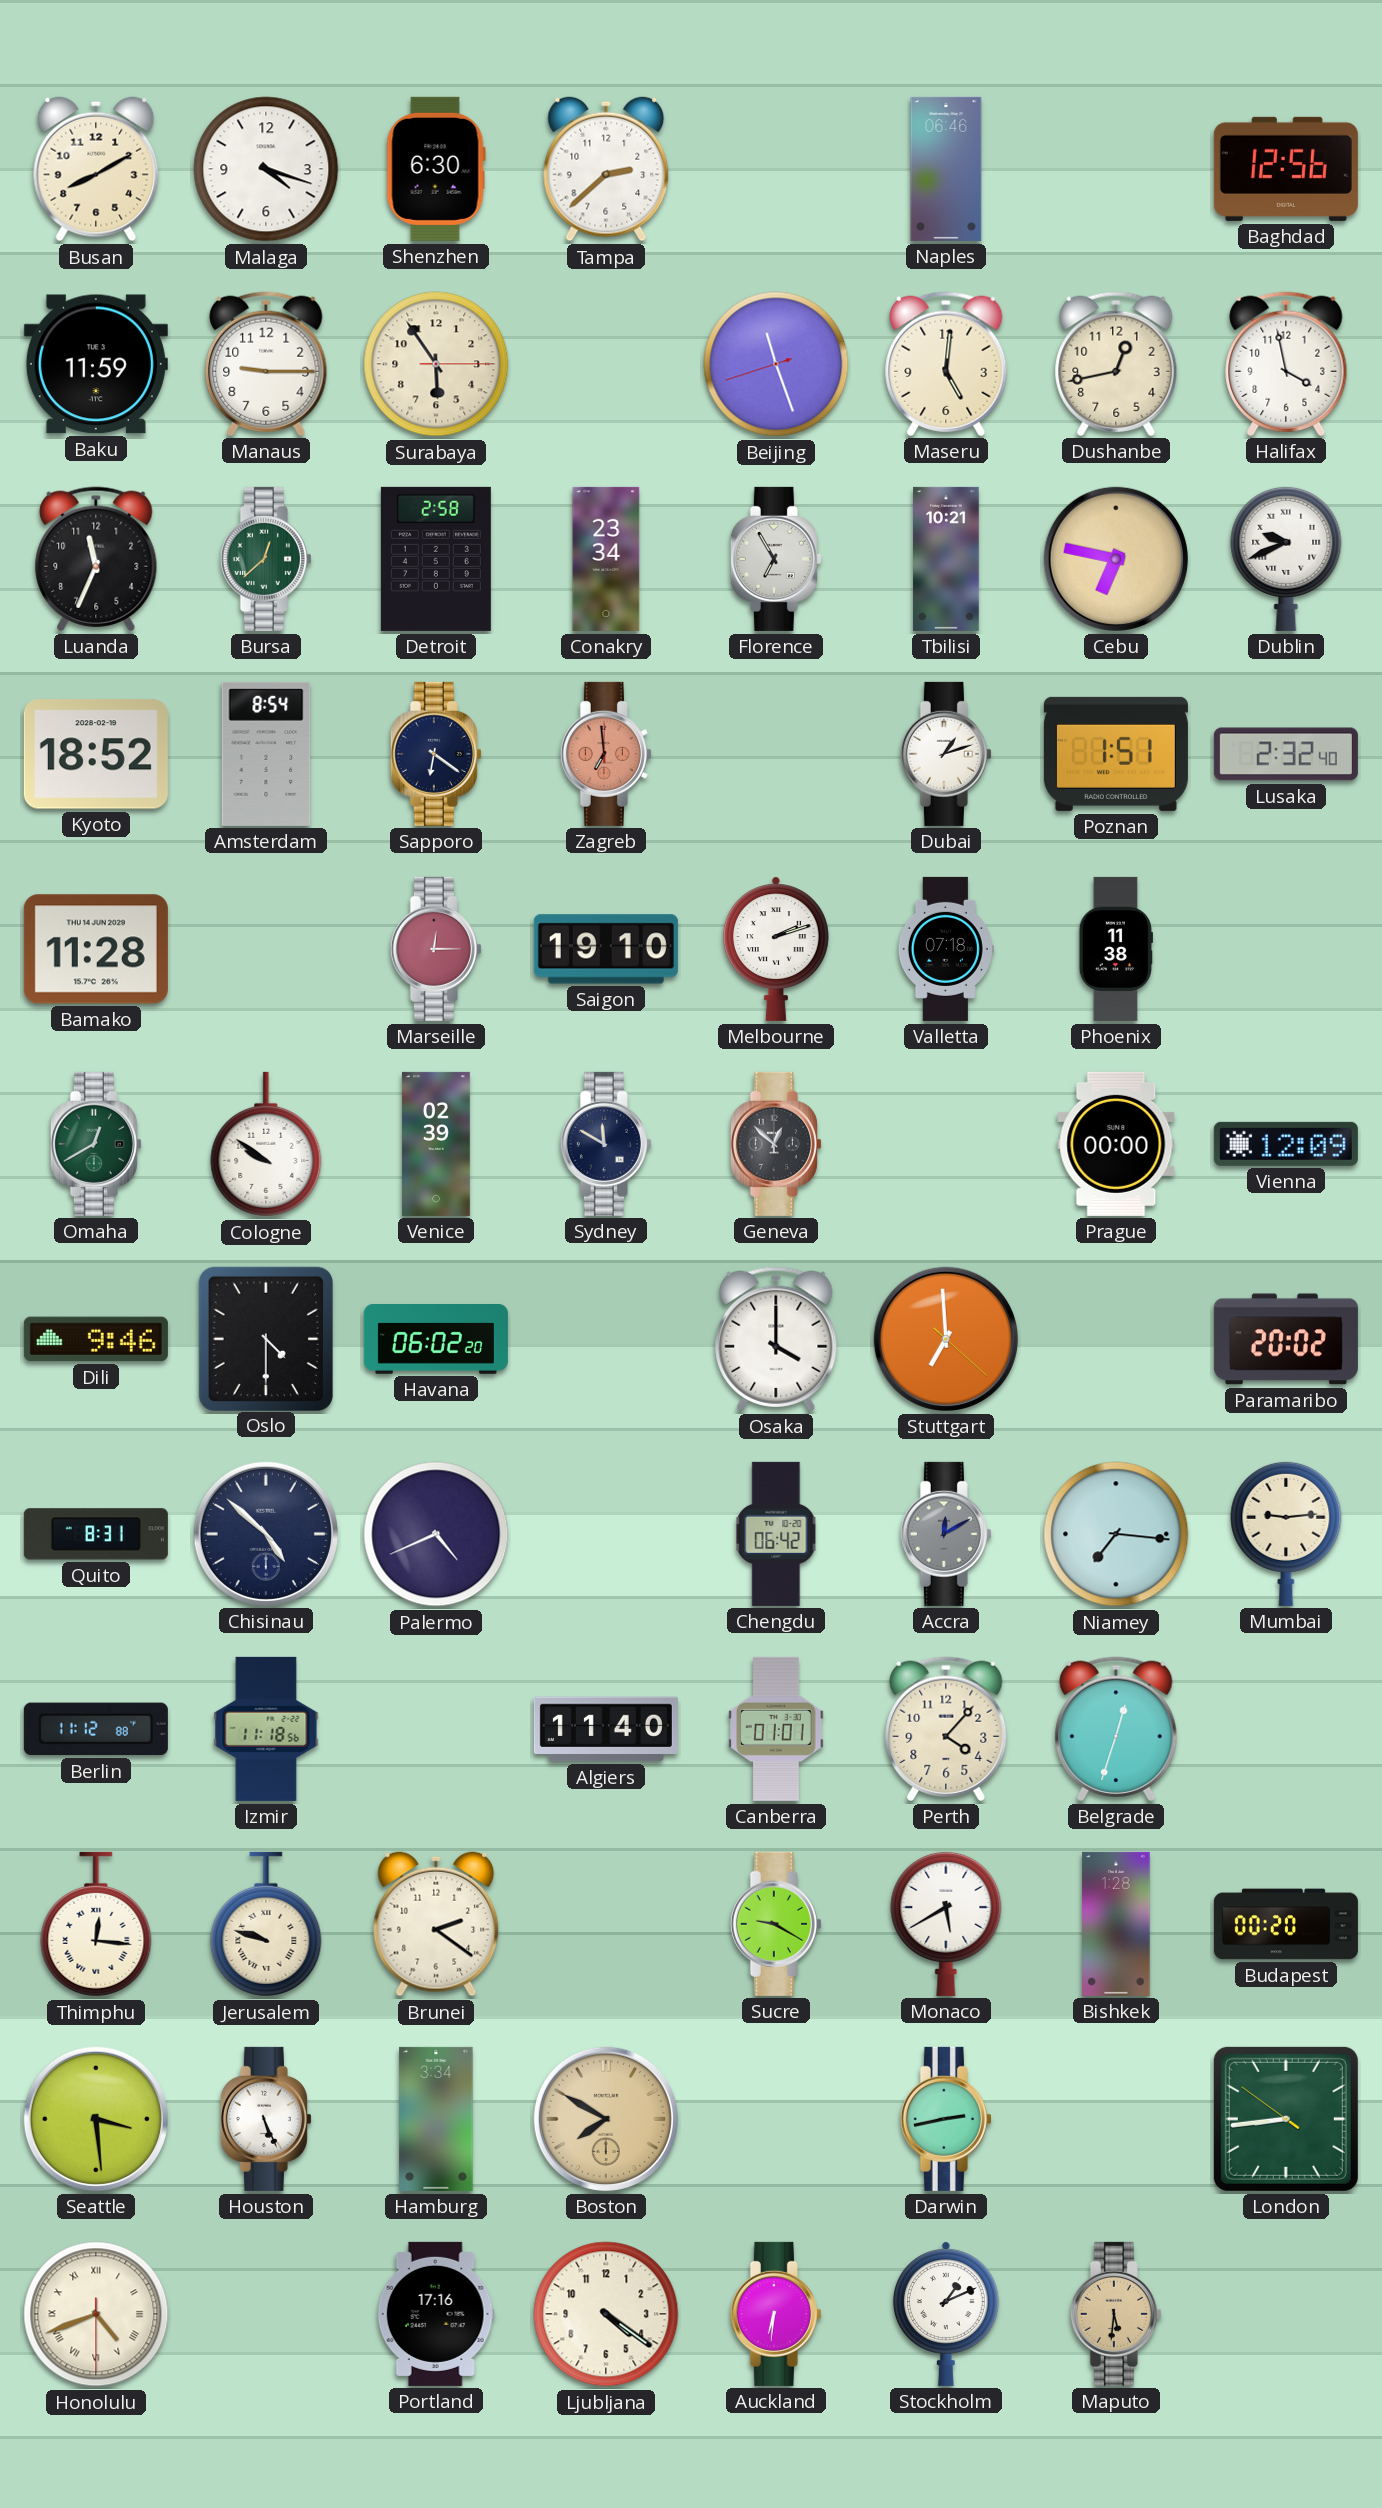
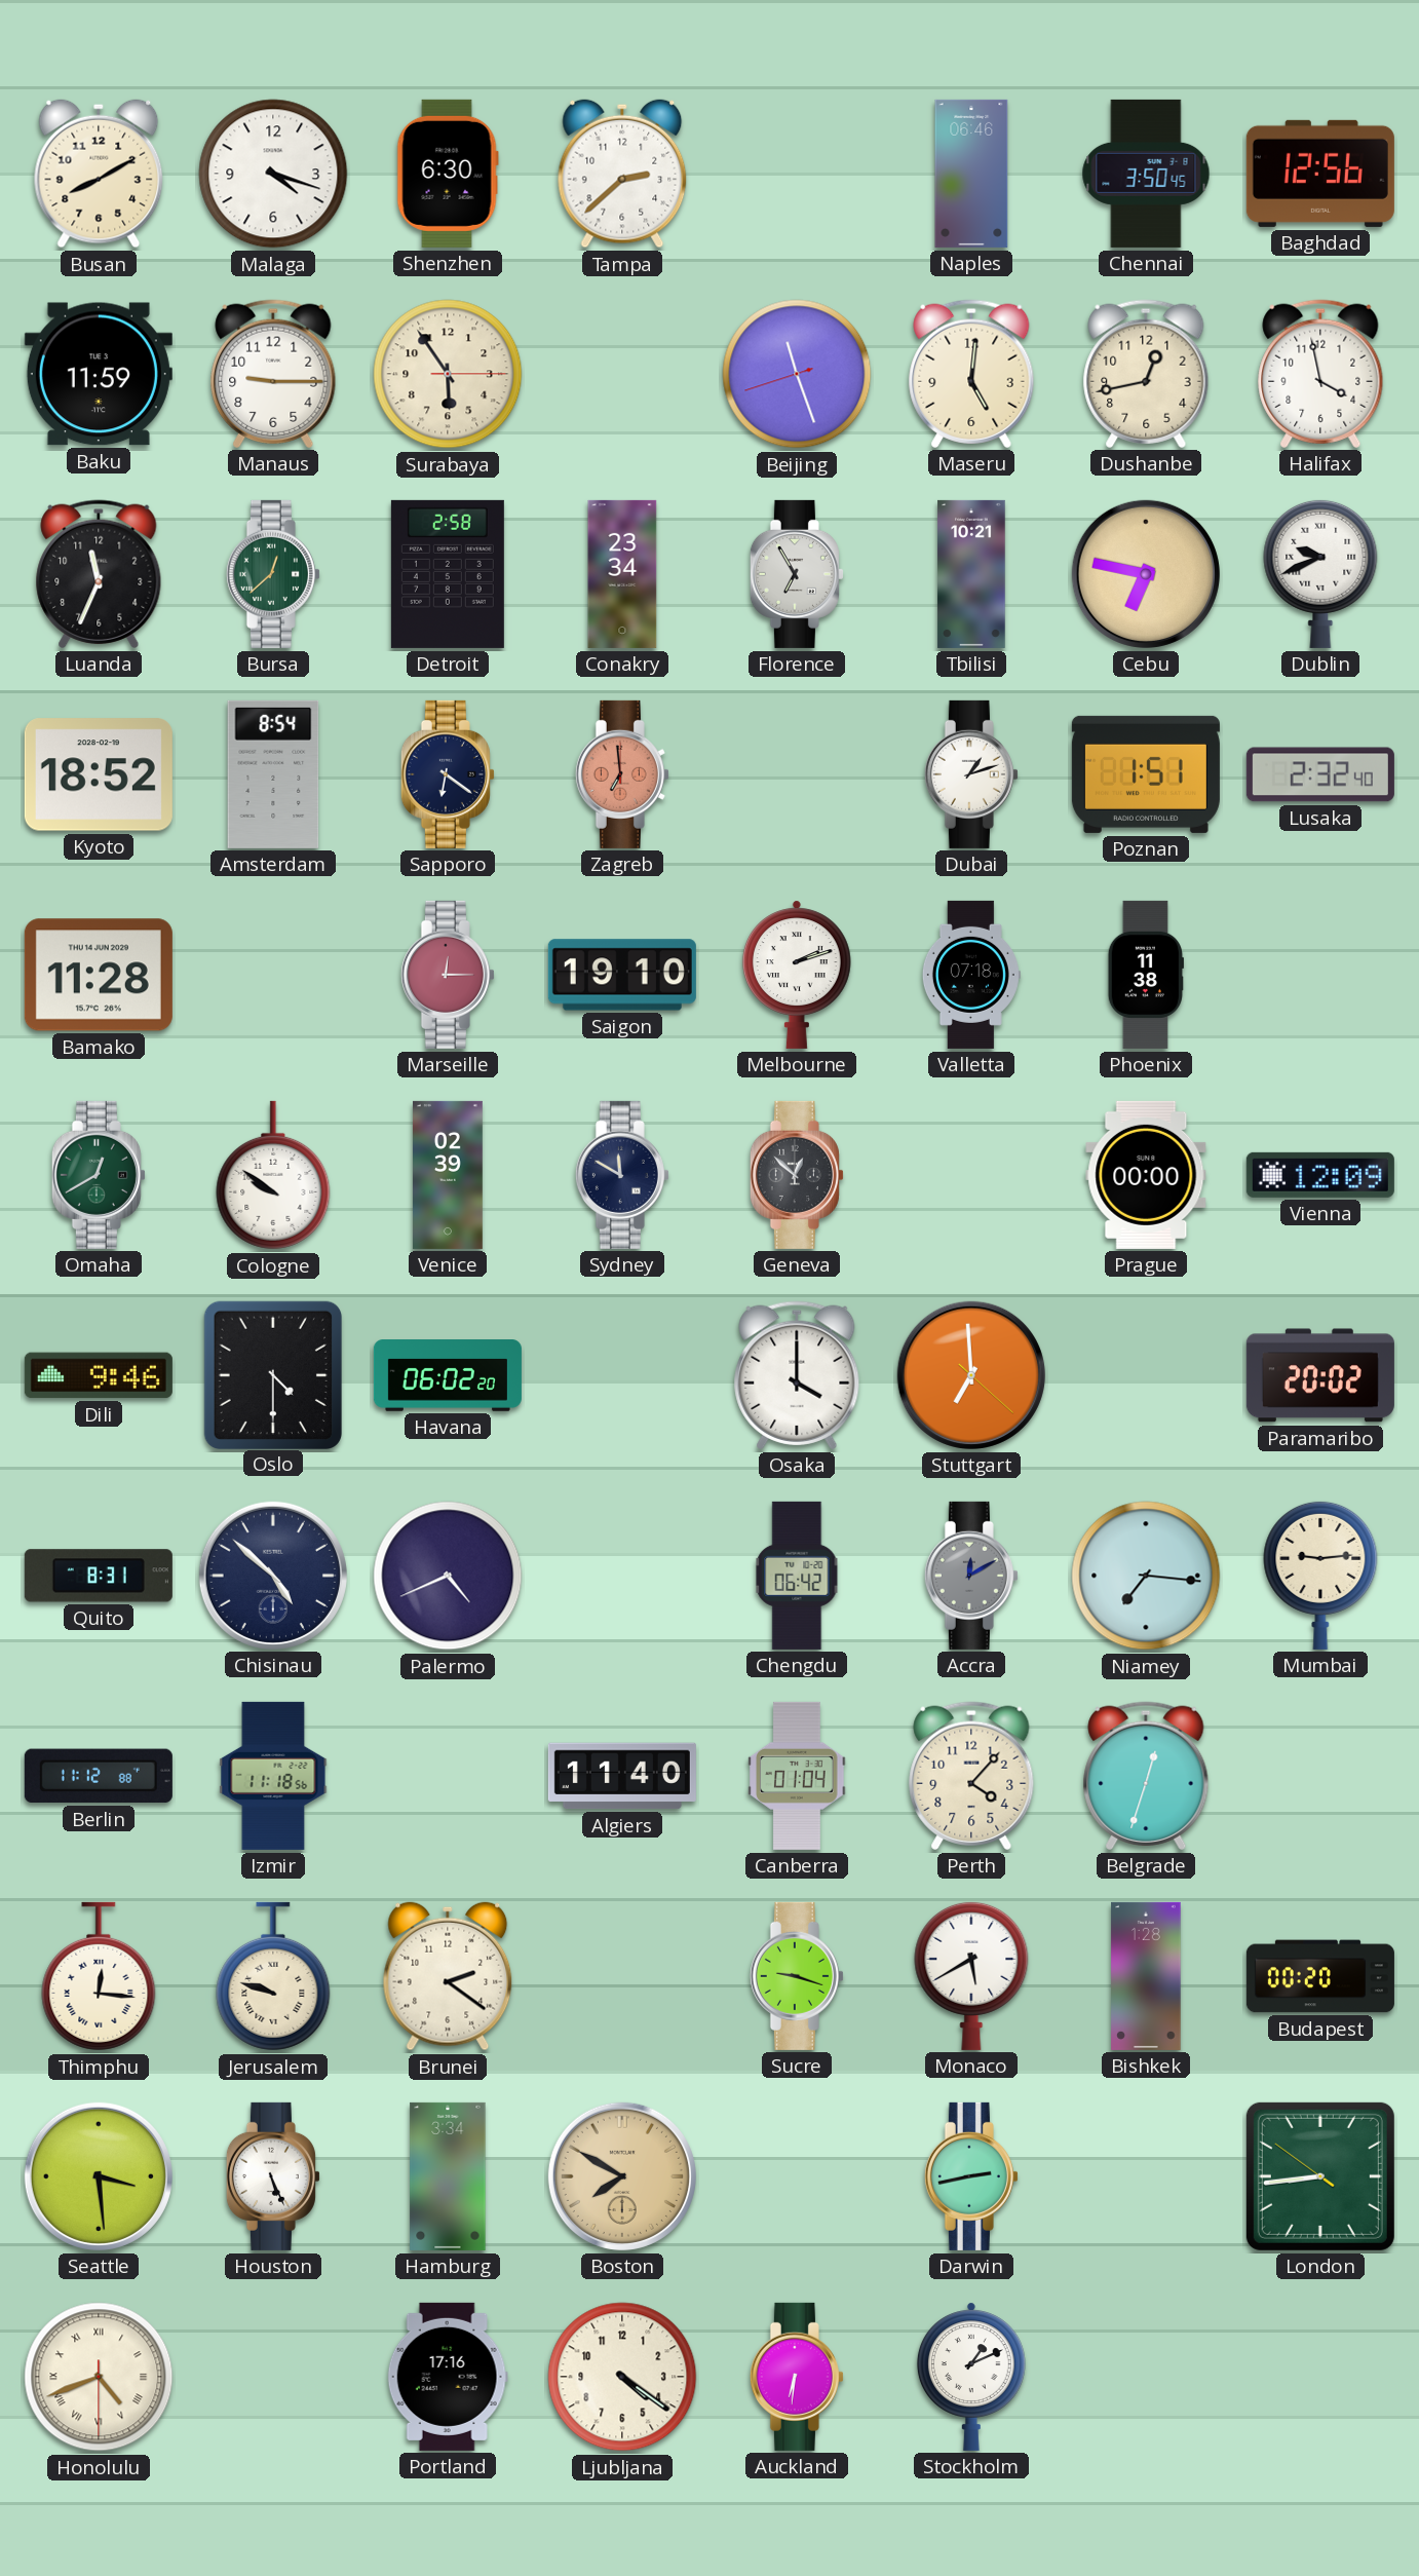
Chennai: none -> 3:50
Canberra: 01:01 -> 01:04
Sucre: 9:20 -> 9:18
Maputo: 5:31 -> none
